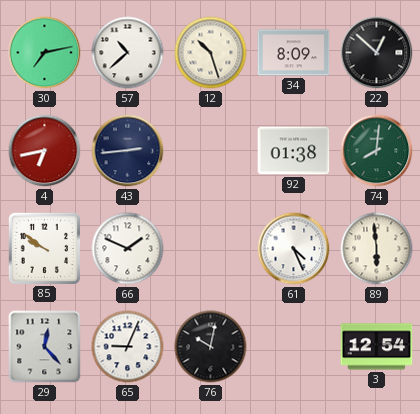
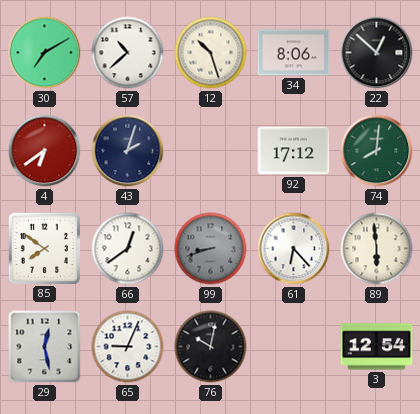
30: 7:13 -> 7:10
34: 8:09 -> 8:06
4: 6:43 -> 6:39
43: 2:44 -> 2:03
92: 01:38 -> 17:12
85: 9:51 -> 7:51
66: 1:49 -> 12:39
99: none -> 8:42
61: 4:26 -> 6:23
29: 12:23 -> 12:28
